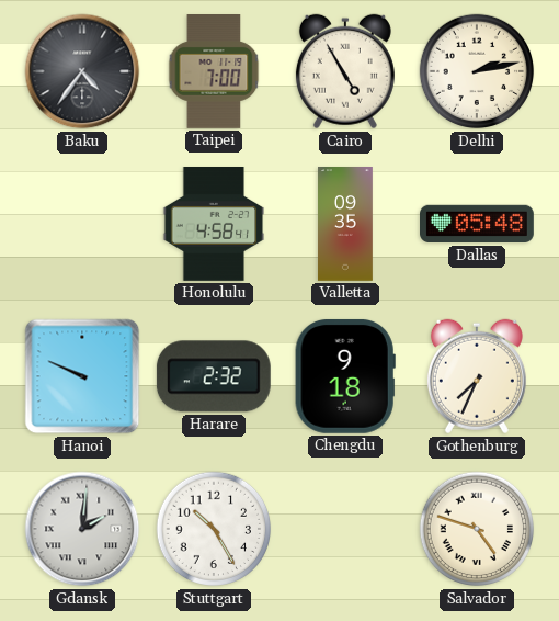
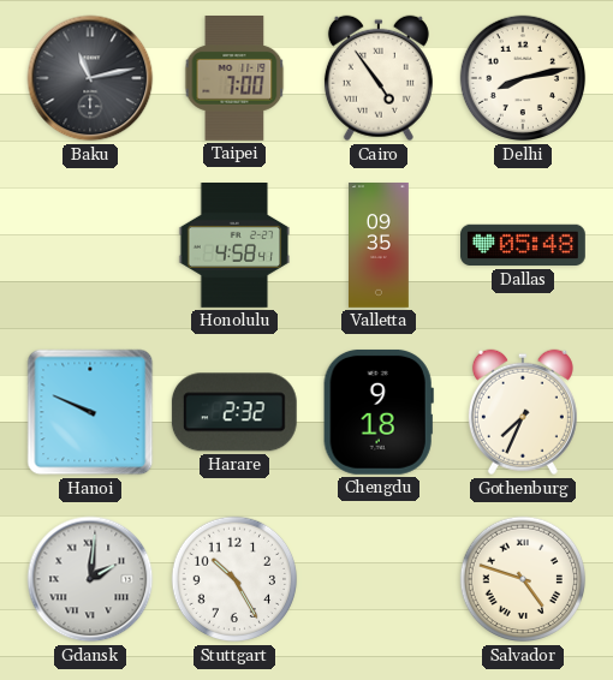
Baku: 4:36 -> 11:13
Cairo: 4:55 -> 4:54
Delhi: 2:13 -> 8:13
